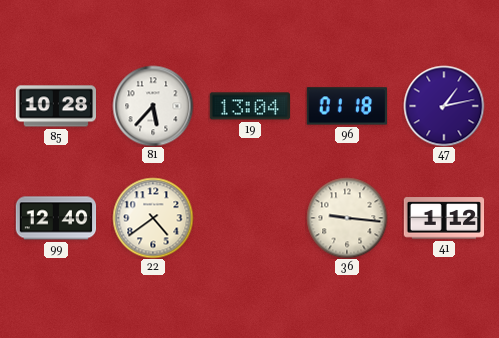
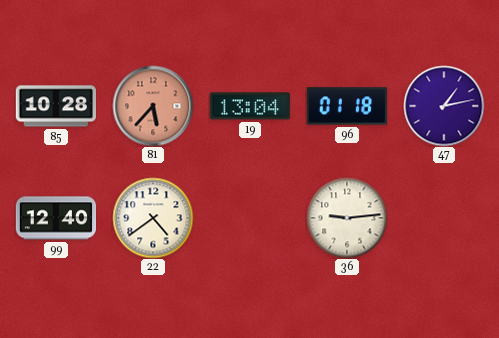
81 dial: white -> salmon
36: 9:16 -> 9:14
41: 1:12 -> none
